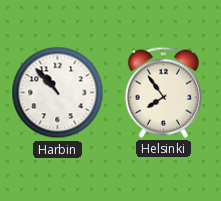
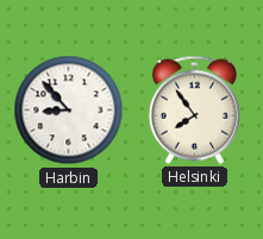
Harbin: 10:53 -> 8:53
